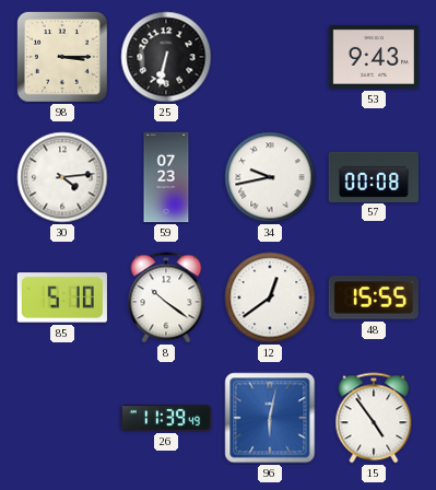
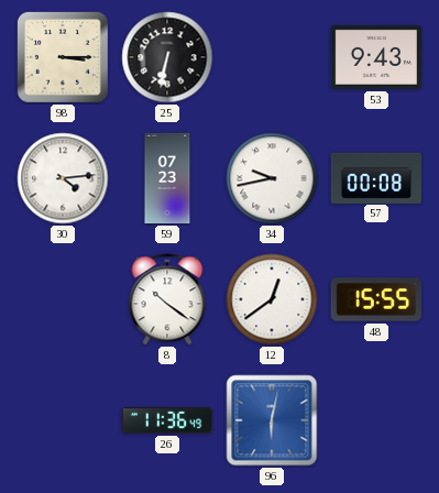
85: 5:10 -> none
26: 11:39 -> 11:36
15: 4:54 -> none
